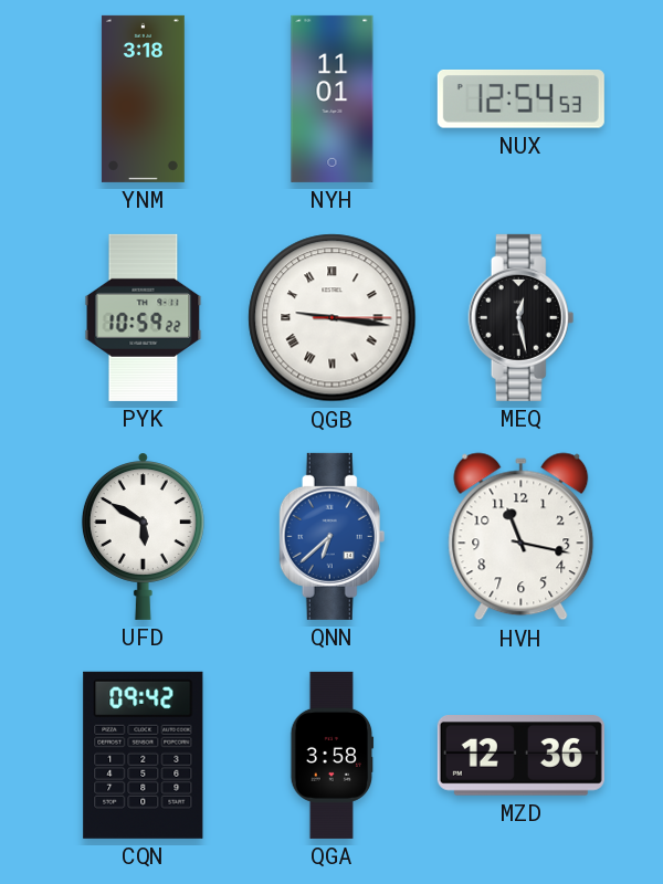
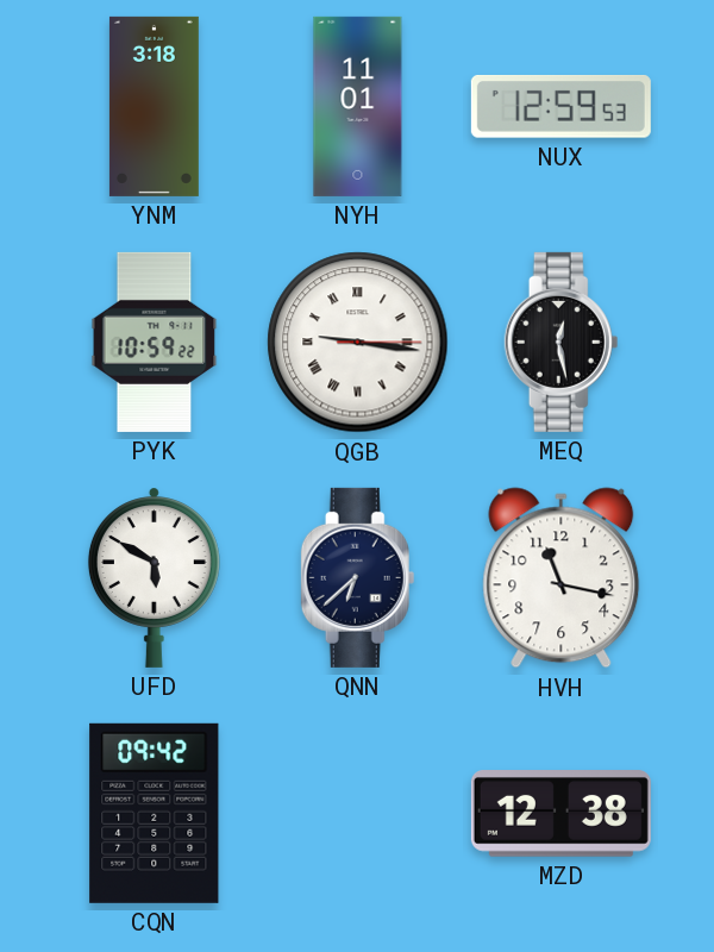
NUX: 12:54 -> 12:59
QNN dial: blue -> navy
QGA: 3:58 -> none
MZD: 12:36 -> 12:38
